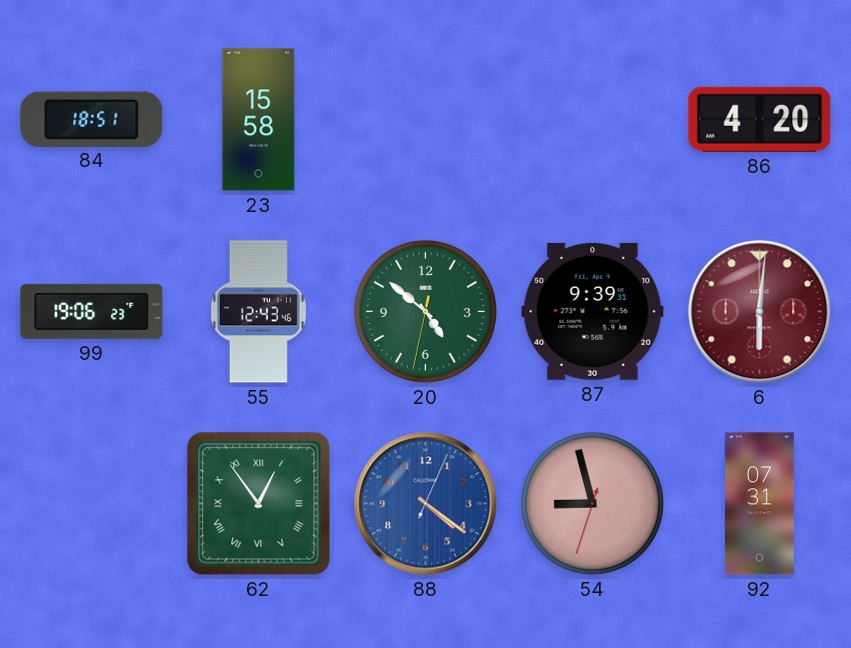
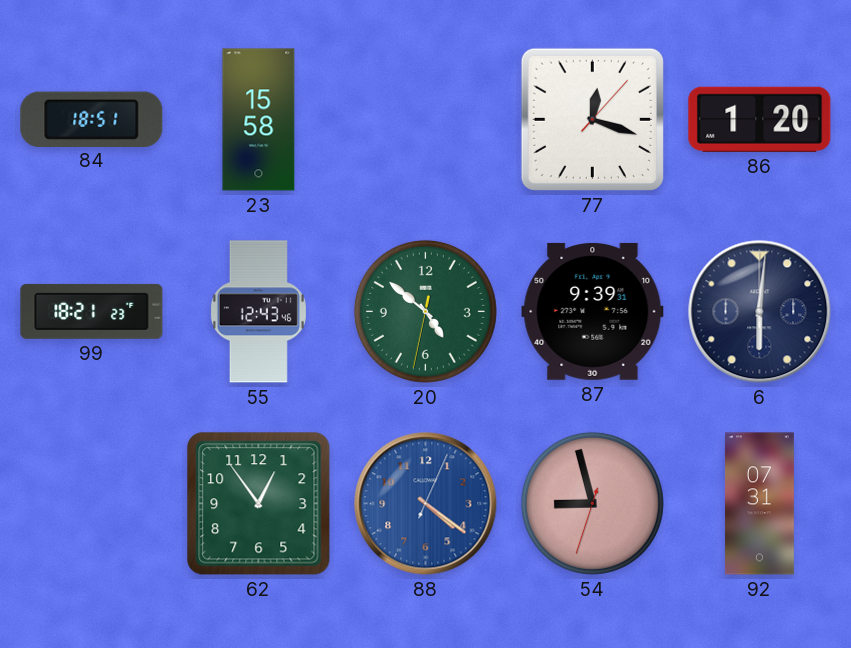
77: none -> 12:18
86: 4:20 -> 1:20
99: 19:06 -> 18:21
6 dial: burgundy -> navy
62 numerals: Roman -> Arabic
